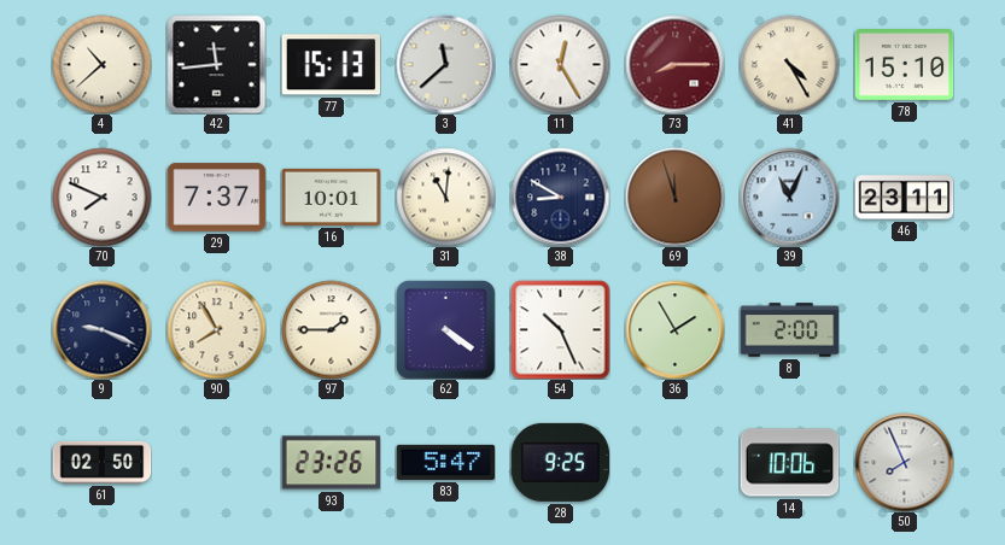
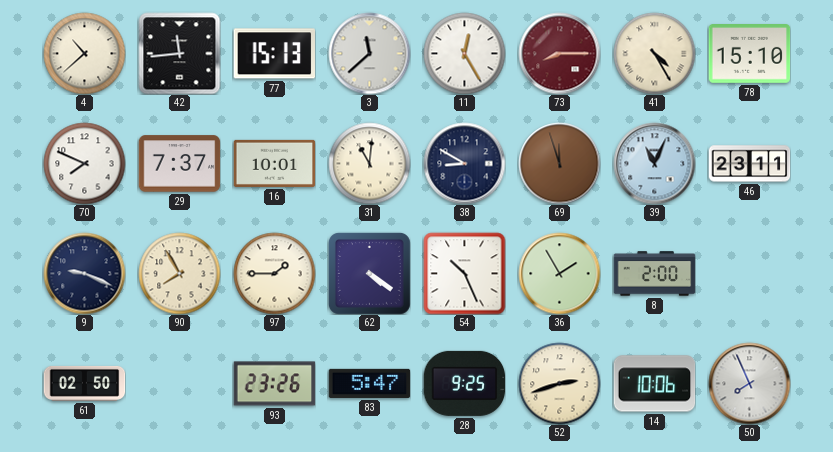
52: none -> 2:42
